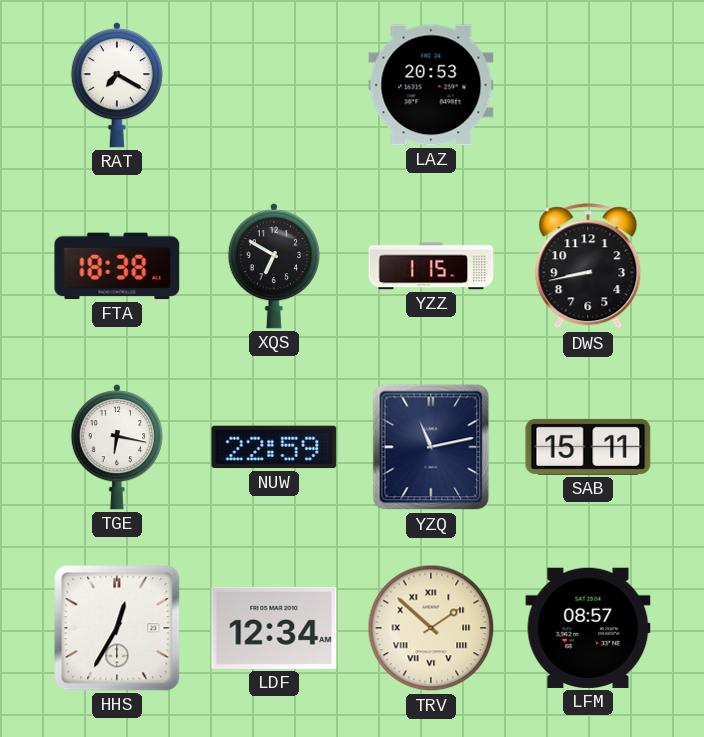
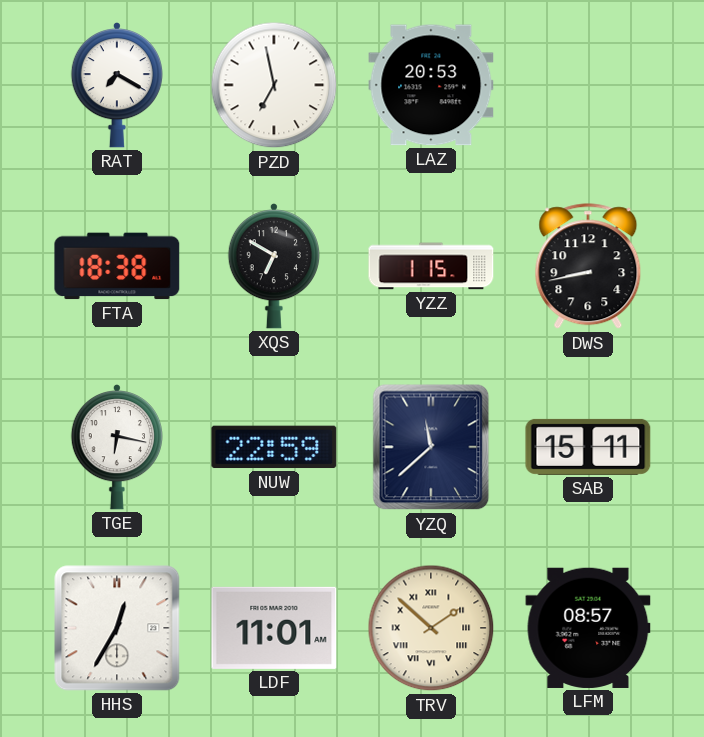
PZD: none -> 6:58
YZQ: 11:13 -> 11:38
LDF: 12:34 -> 11:01
